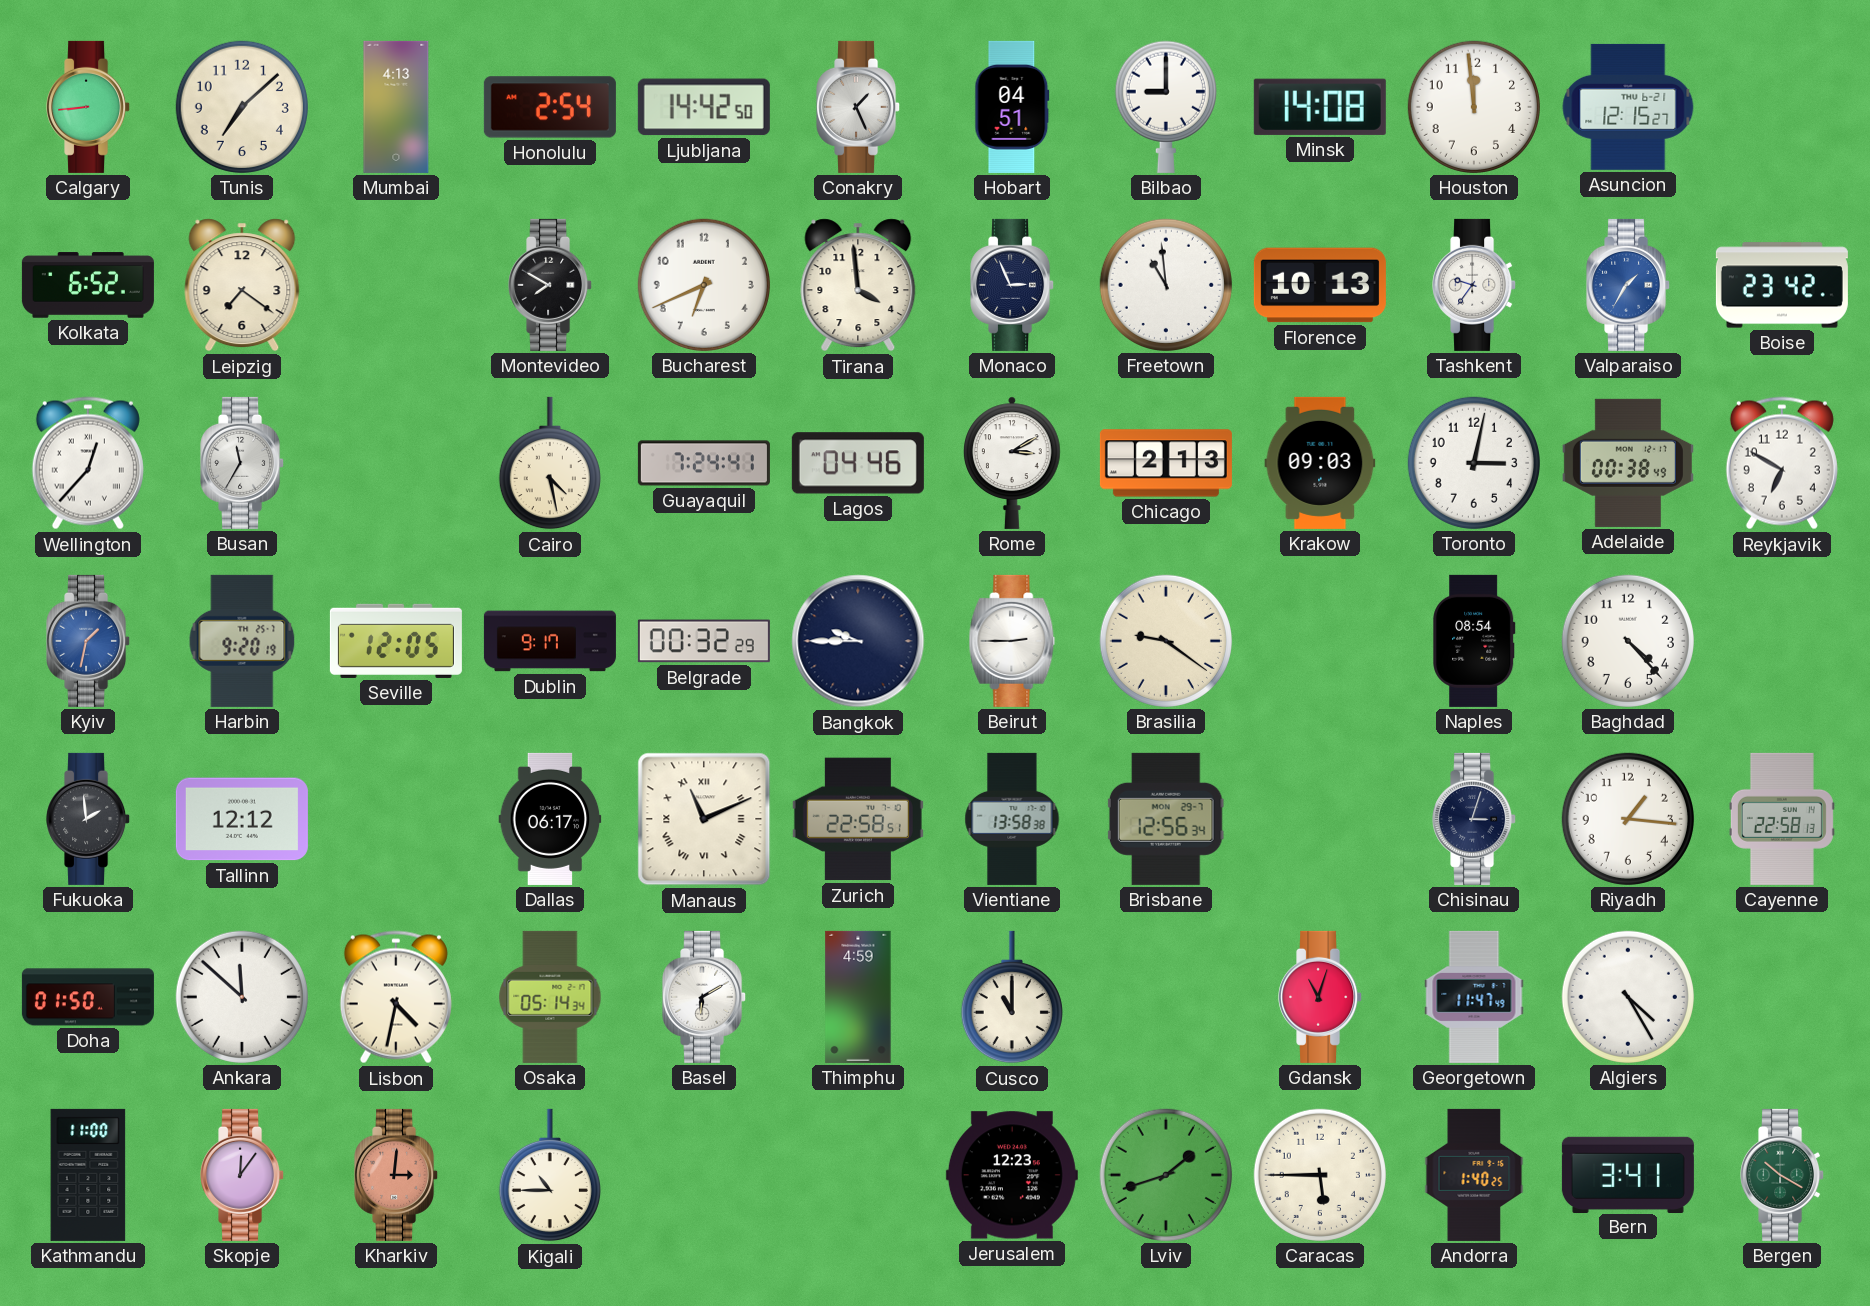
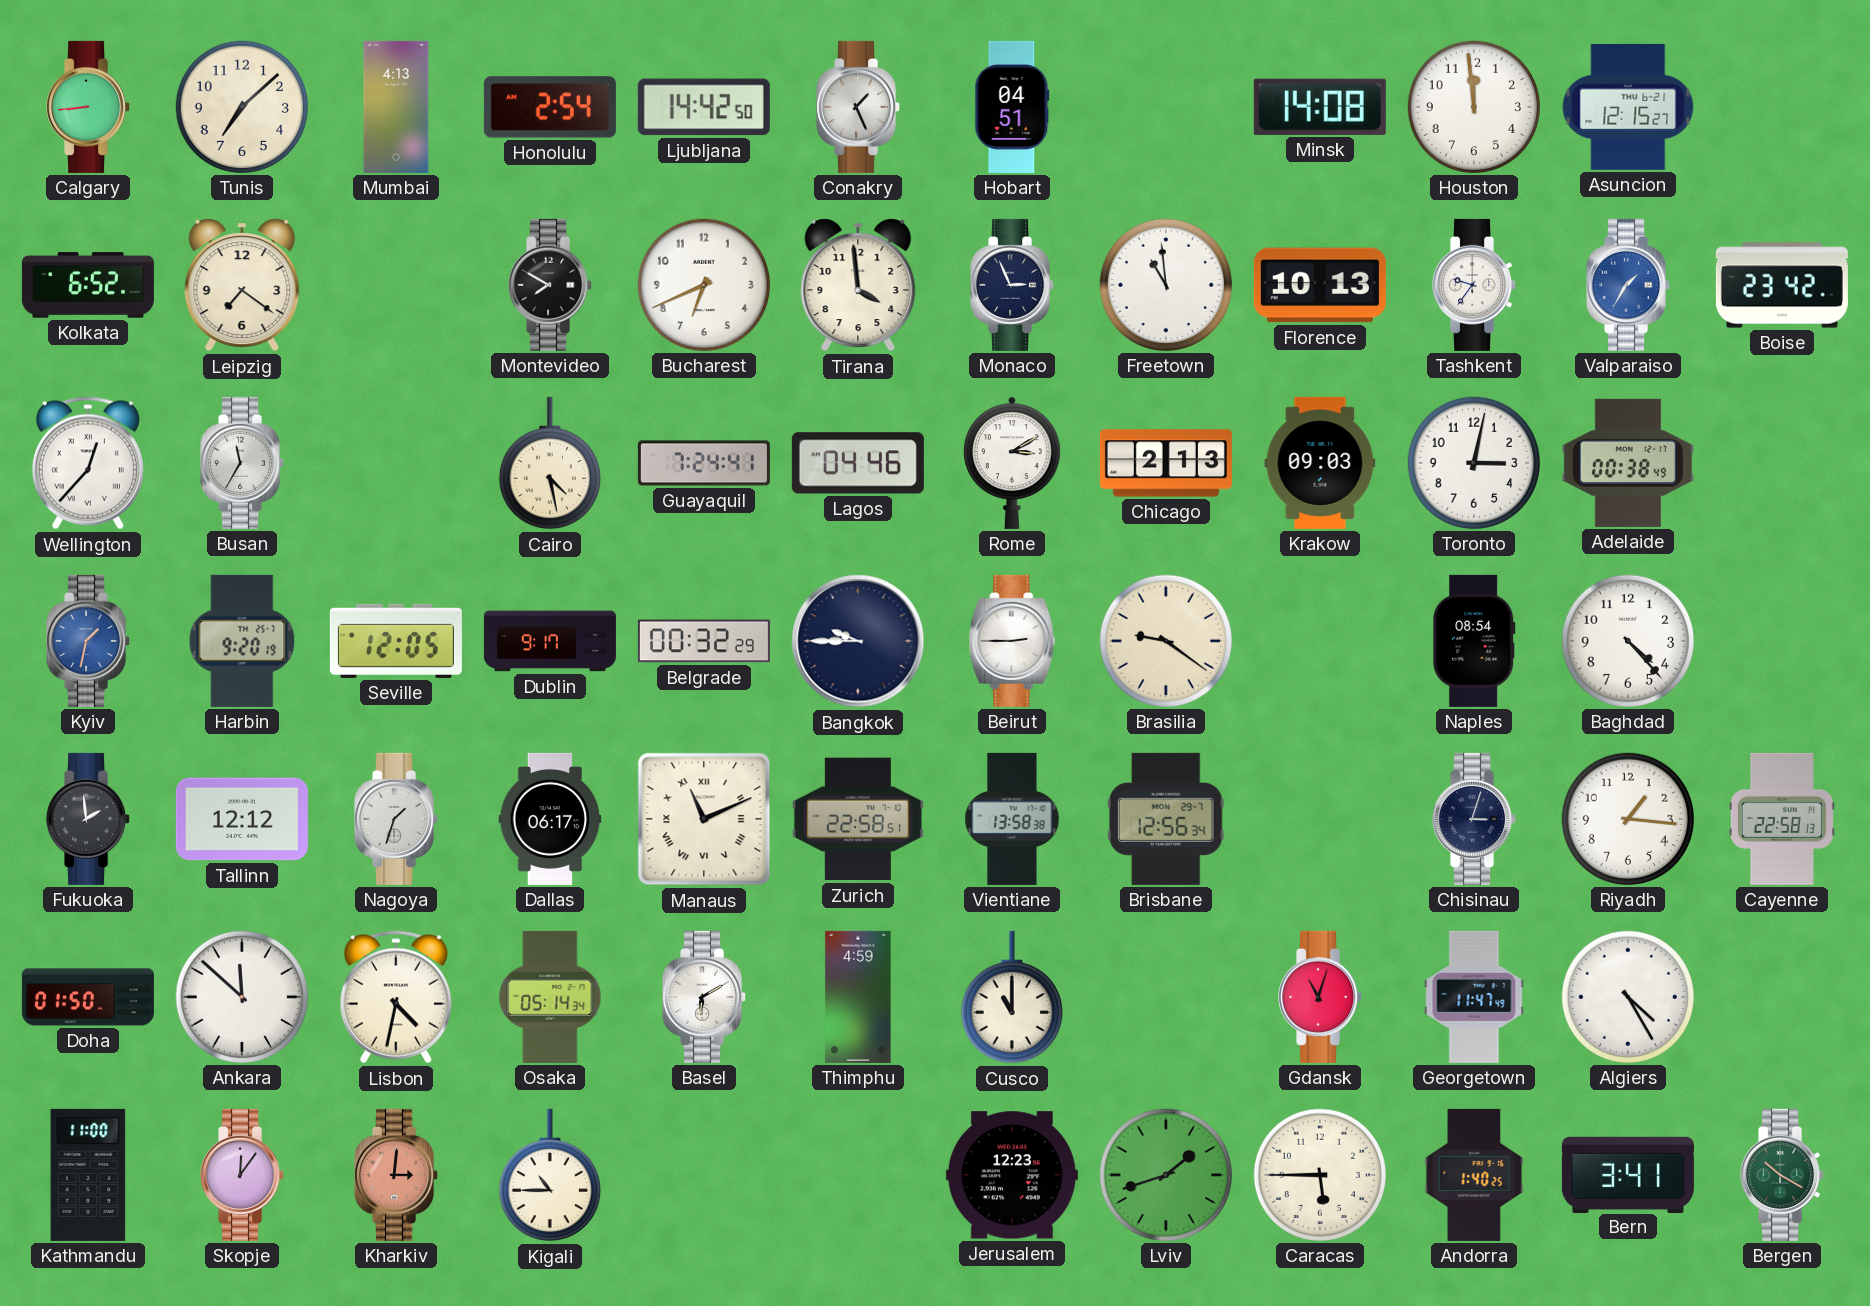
Bilbao: 9:00 -> none
Reykjavik: 6:50 -> none
Nagoya: none -> 1:33
